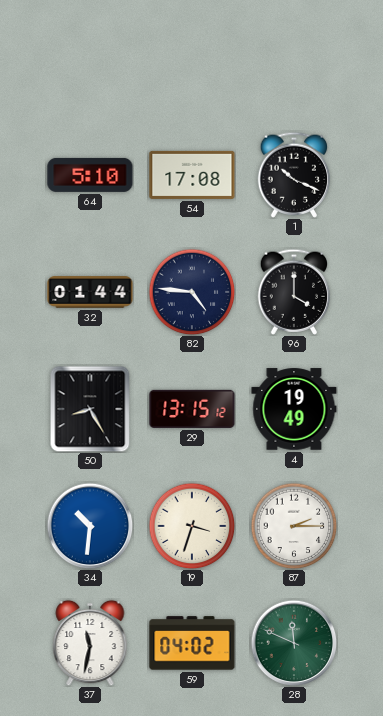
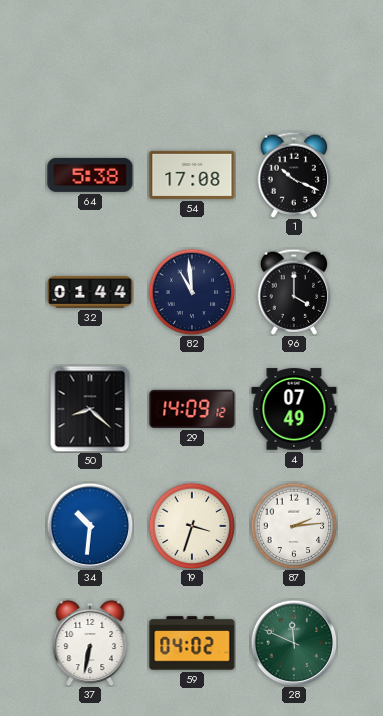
64: 5:10 -> 5:38
82: 4:46 -> 10:59
50: 8:25 -> 8:22
29: 13:15 -> 14:09
4: 19:49 -> 07:49
87: 2:15 -> 2:14
37: 11:32 -> 6:32
